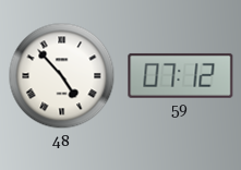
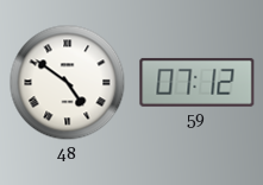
48: 4:53 -> 4:51
